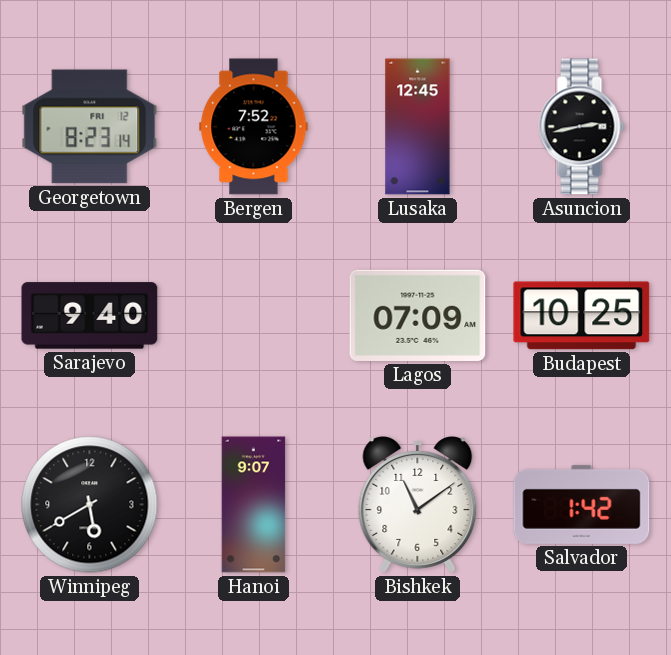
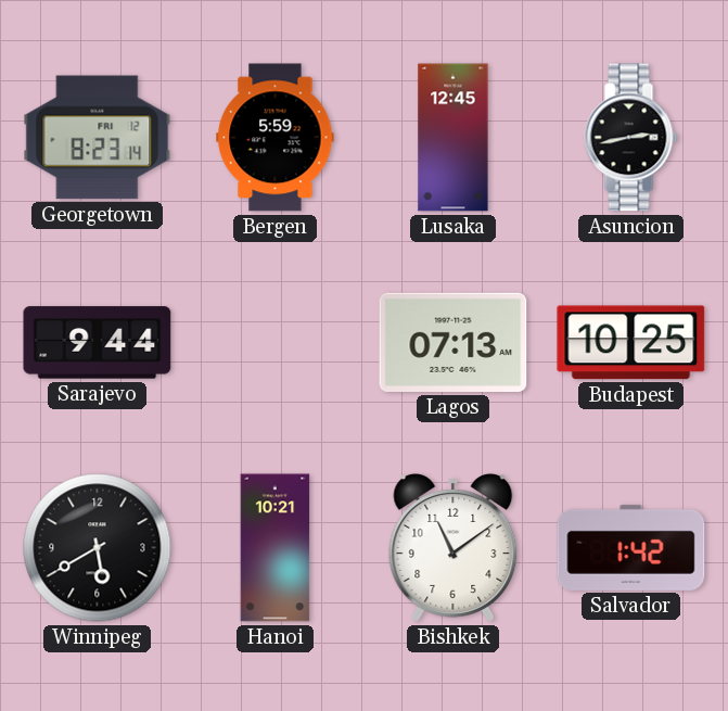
Bergen: 7:52 -> 5:59
Sarajevo: 9:40 -> 9:44
Lagos: 07:09 -> 07:13
Hanoi: 9:07 -> 10:21
